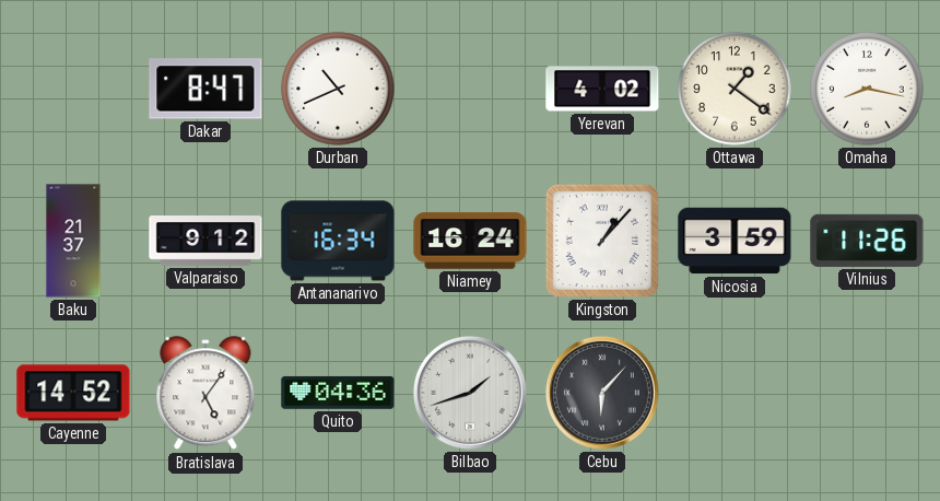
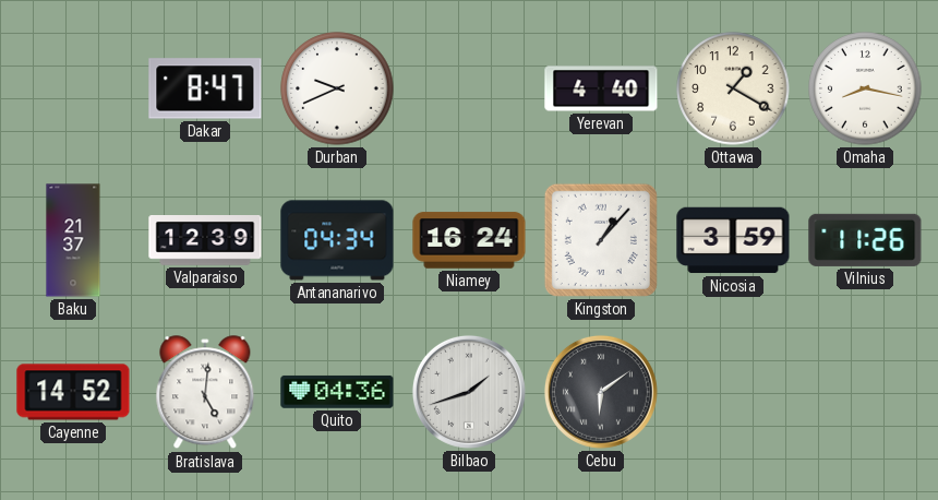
Durban: 10:41 -> 9:41
Yerevan: 4:02 -> 4:40
Ottawa: 1:21 -> 1:20
Valparaiso: 9:12 -> 12:39
Antananarivo: 16:34 -> 04:34
Bratislava: 5:06 -> 5:01
Cebu: 6:07 -> 6:09
